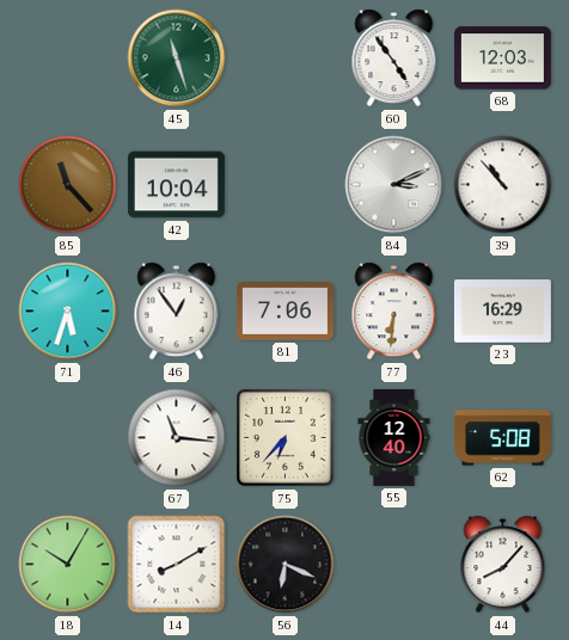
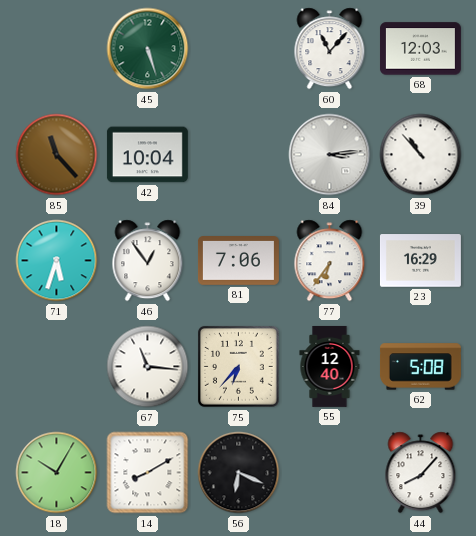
45: 11:27 -> 5:27
60: 4:54 -> 11:07
84: 3:11 -> 3:14
77: 6:31 -> 6:36
